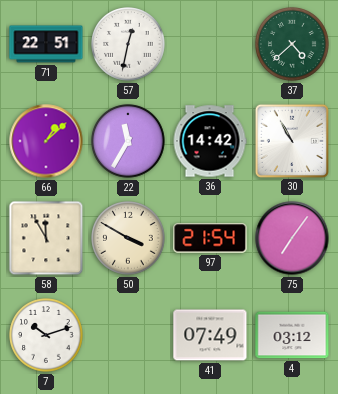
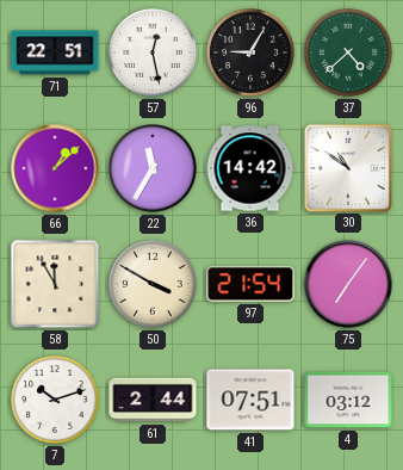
57: 12:32 -> 12:28
96: none -> 9:05
30: 10:55 -> 10:51
61: none -> 2:44
41: 07:49 -> 07:51
